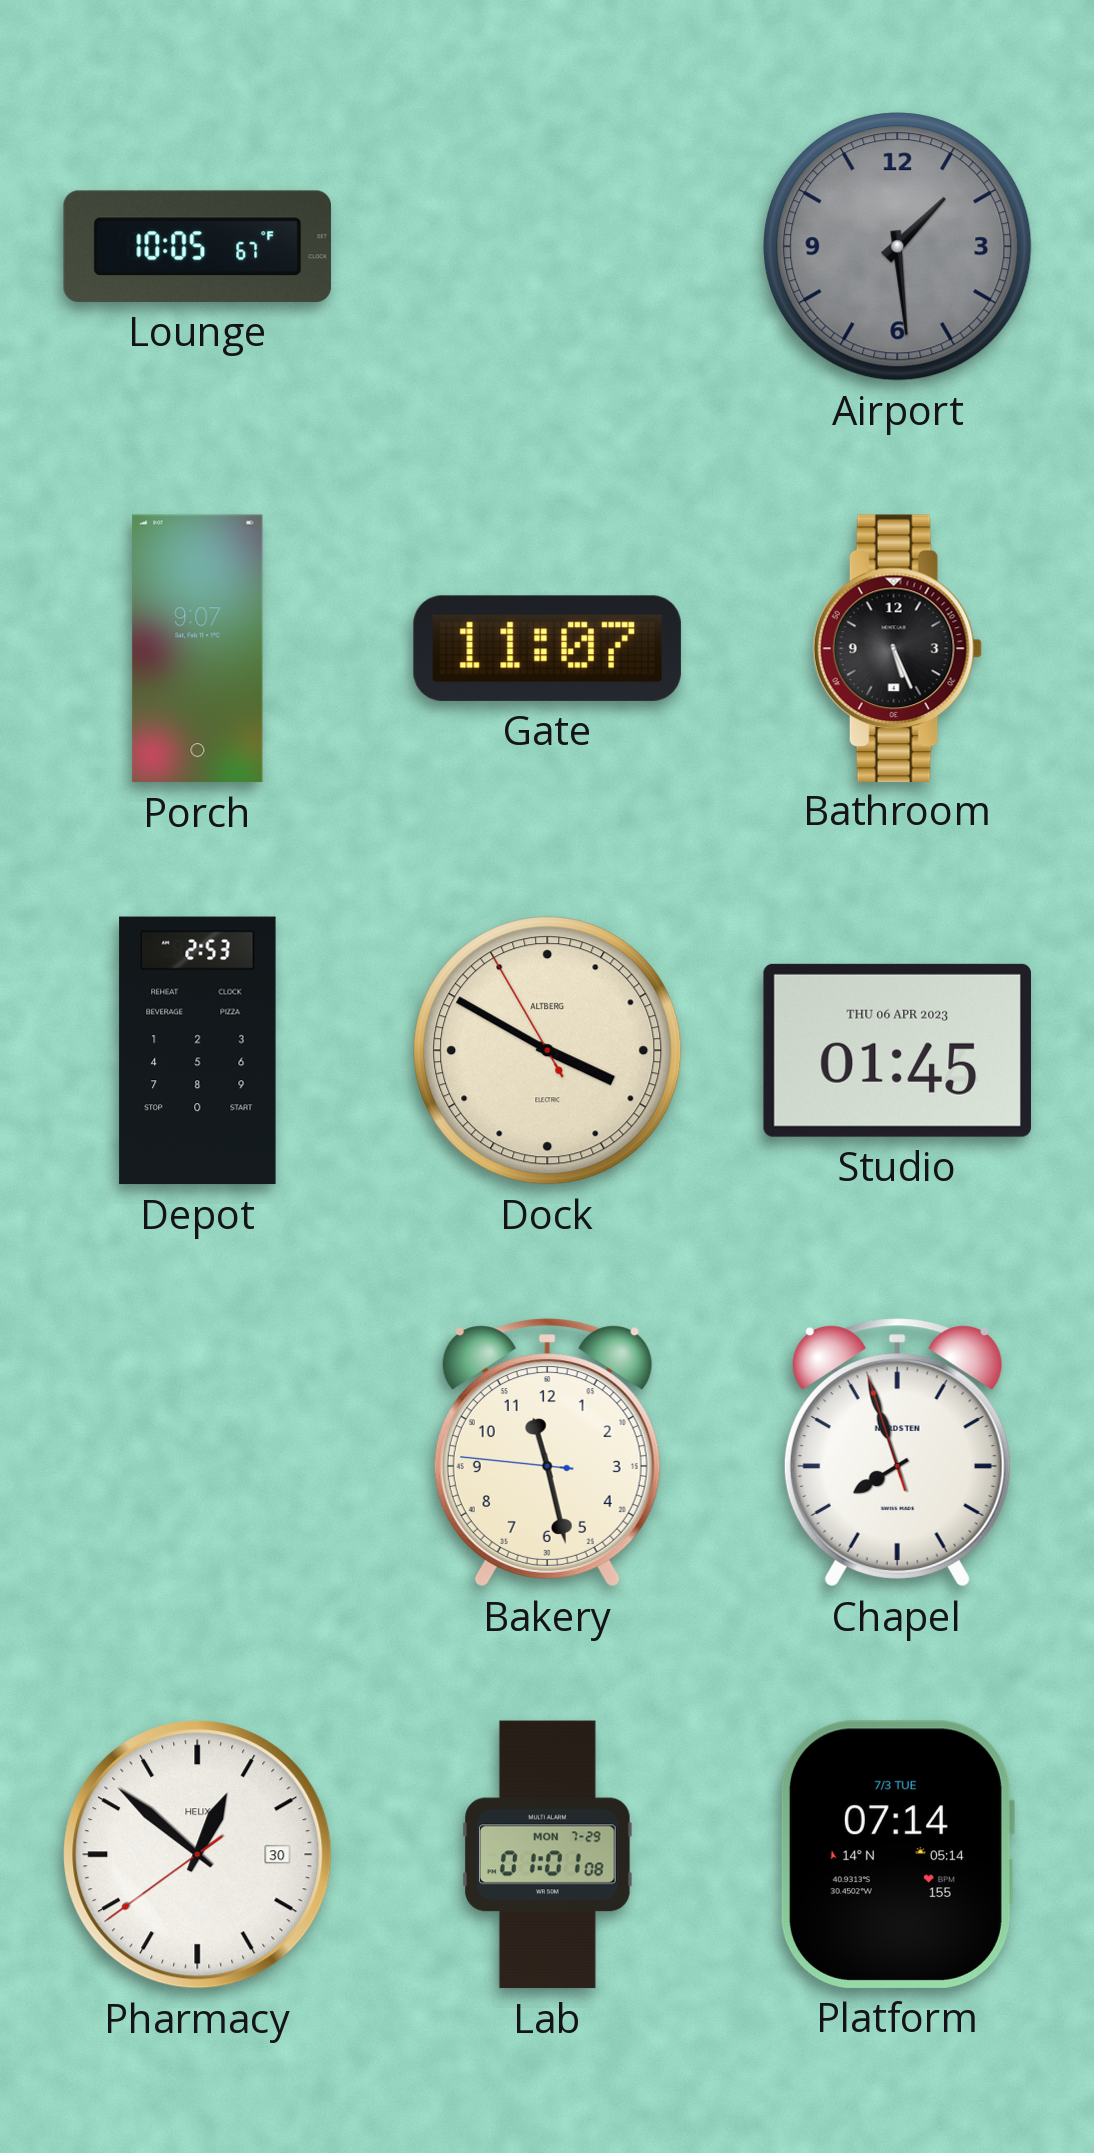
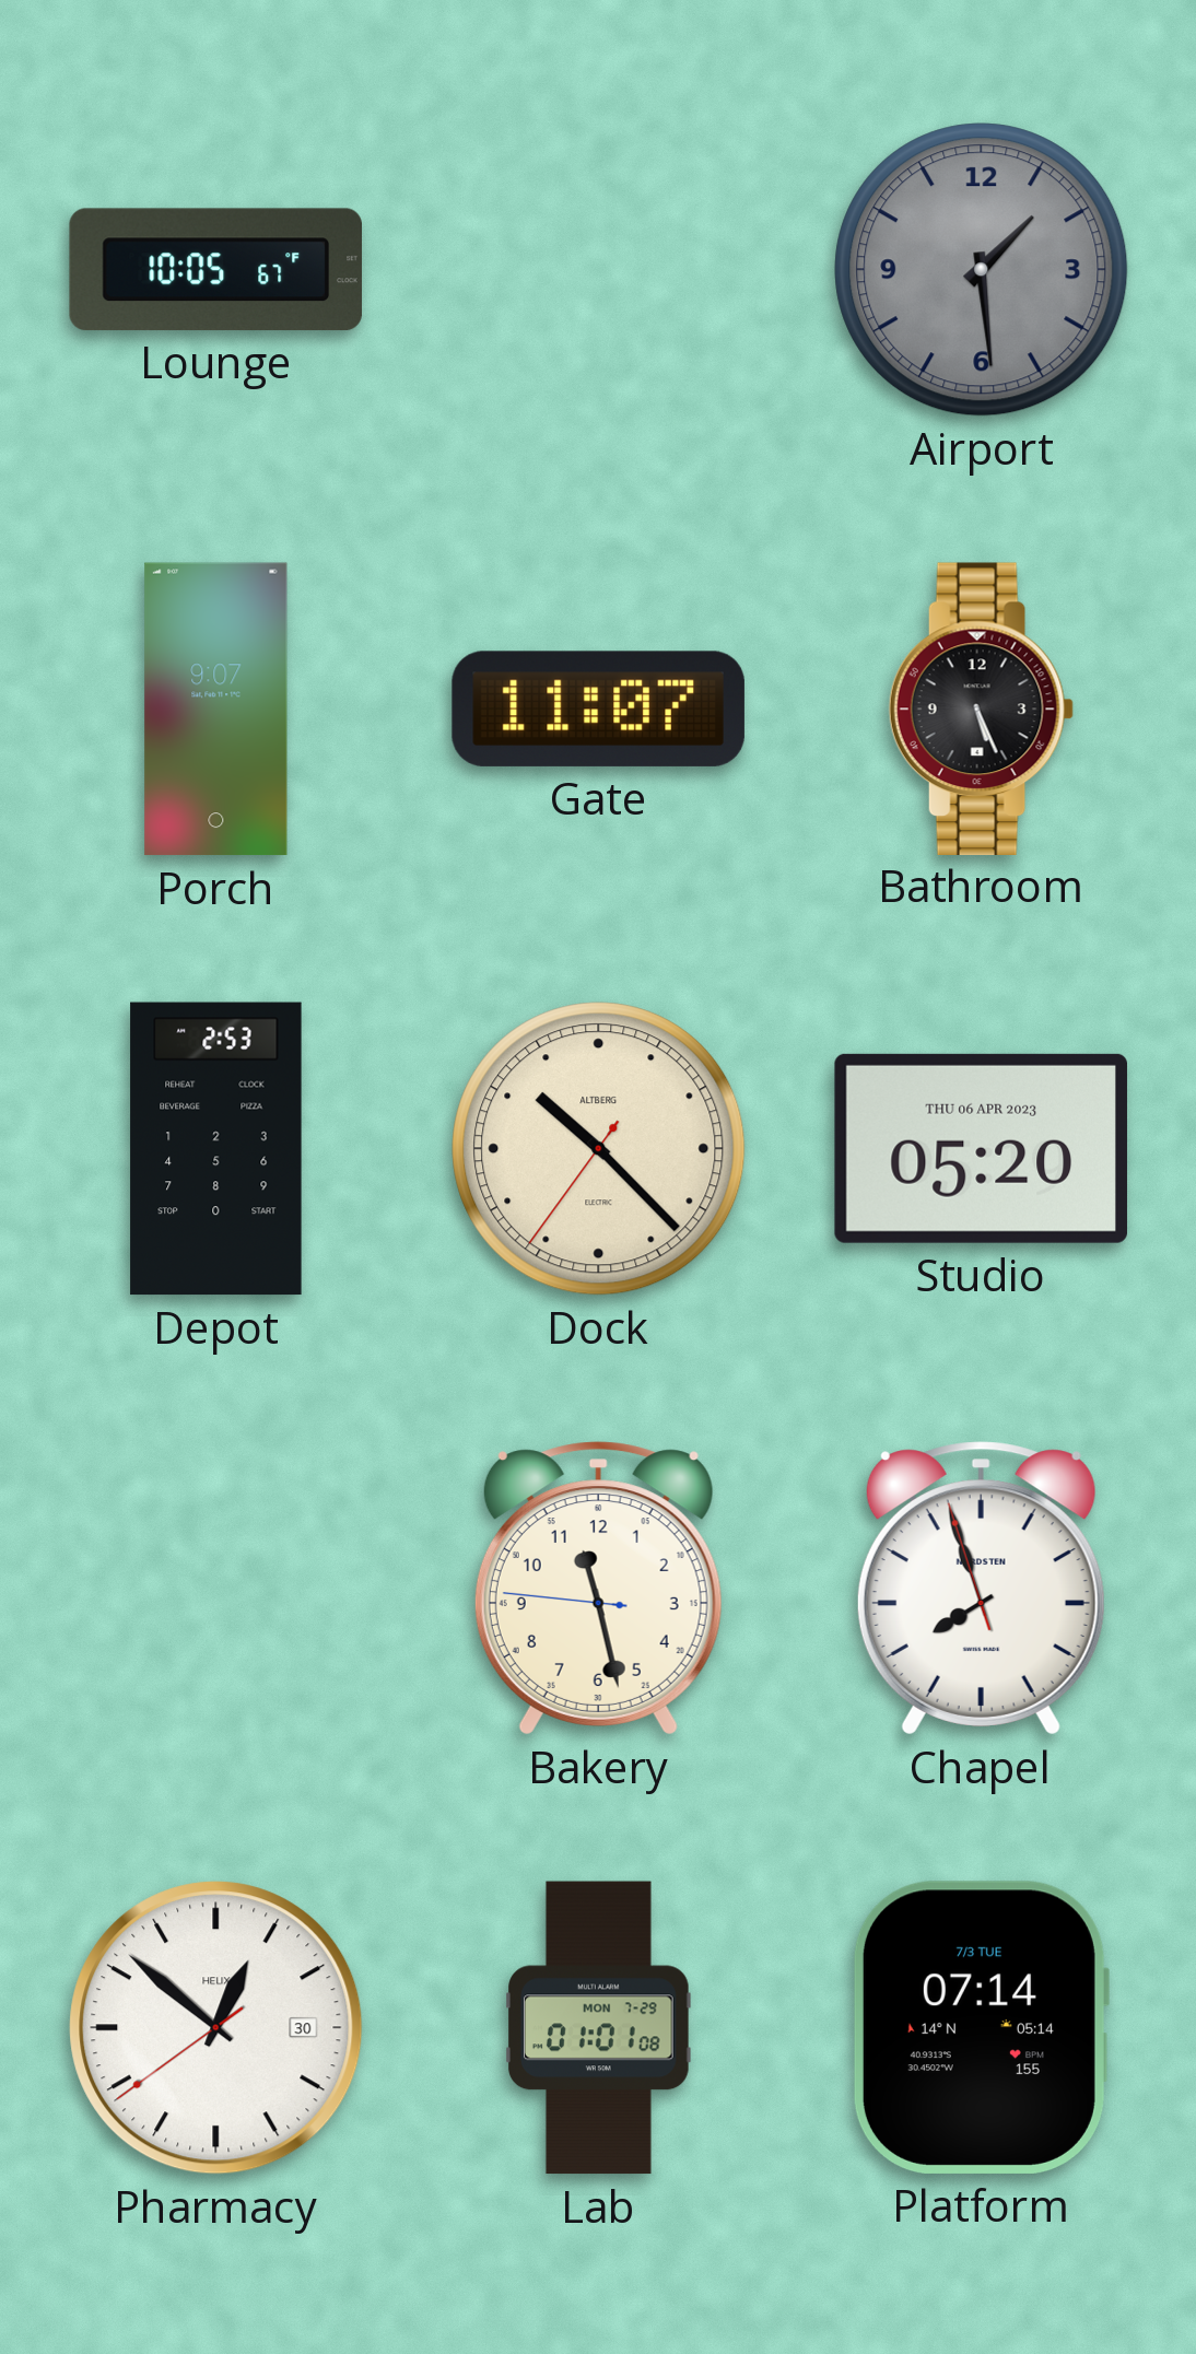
Dock: 3:49 -> 10:22
Studio: 01:45 -> 05:20
